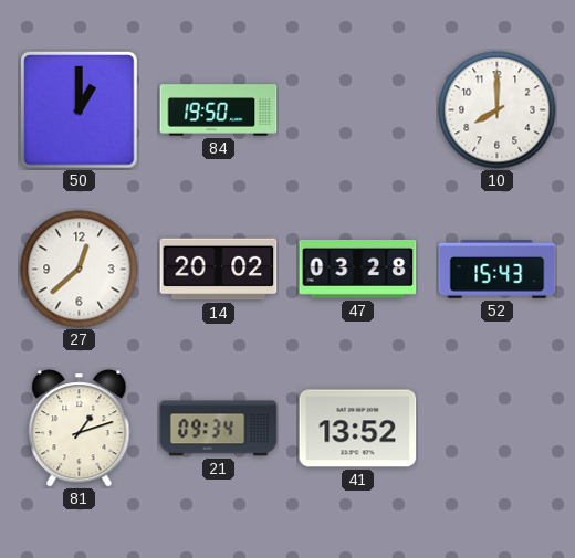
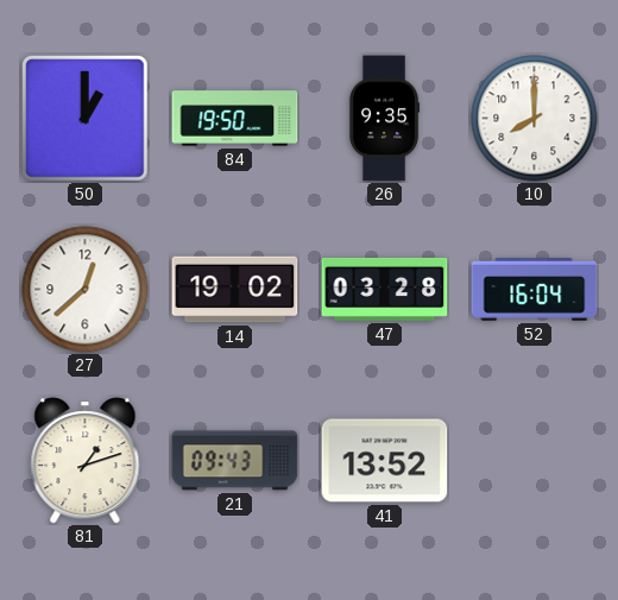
26: none -> 9:35
14: 20:02 -> 19:02
52: 15:43 -> 16:04
21: 09:34 -> 09:43
